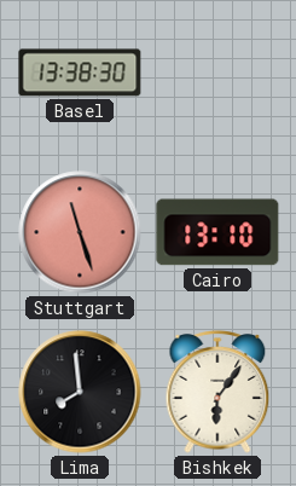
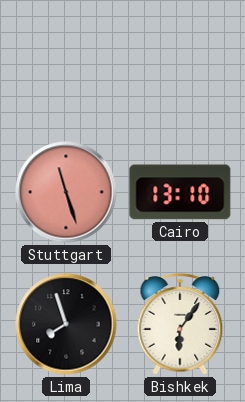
Basel: 13:38 -> none
Lima: 7:59 -> 7:57
